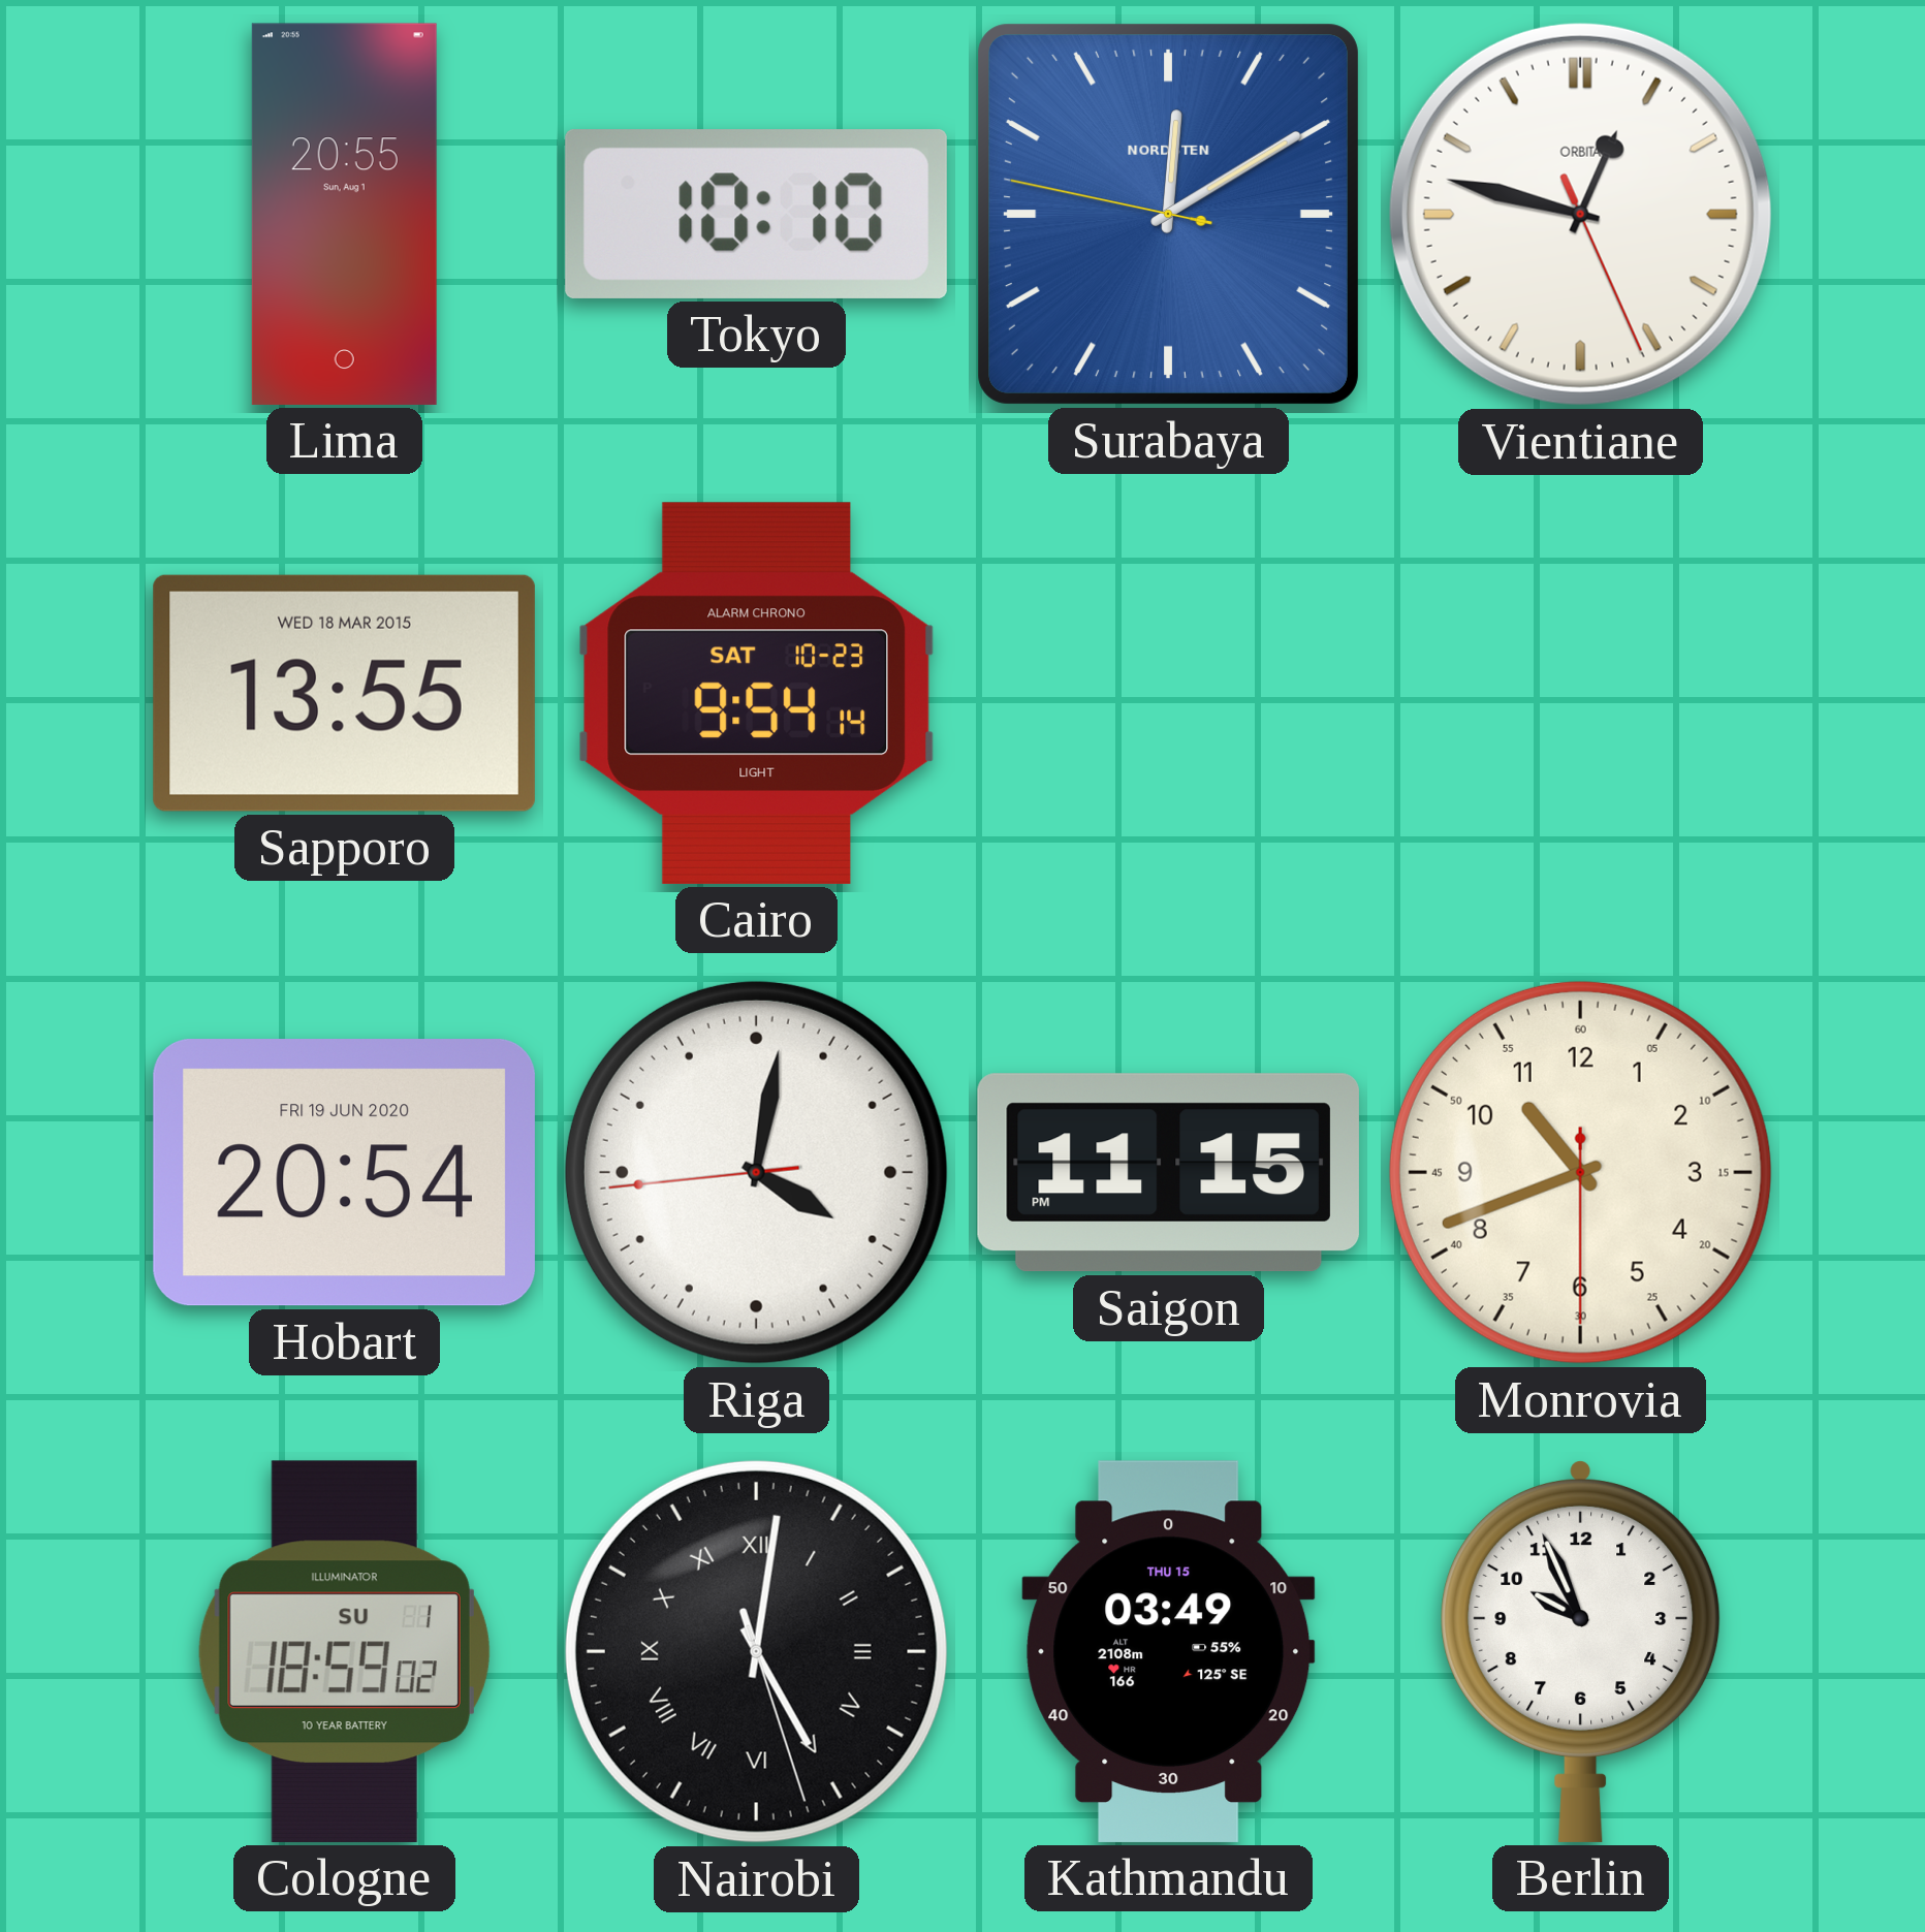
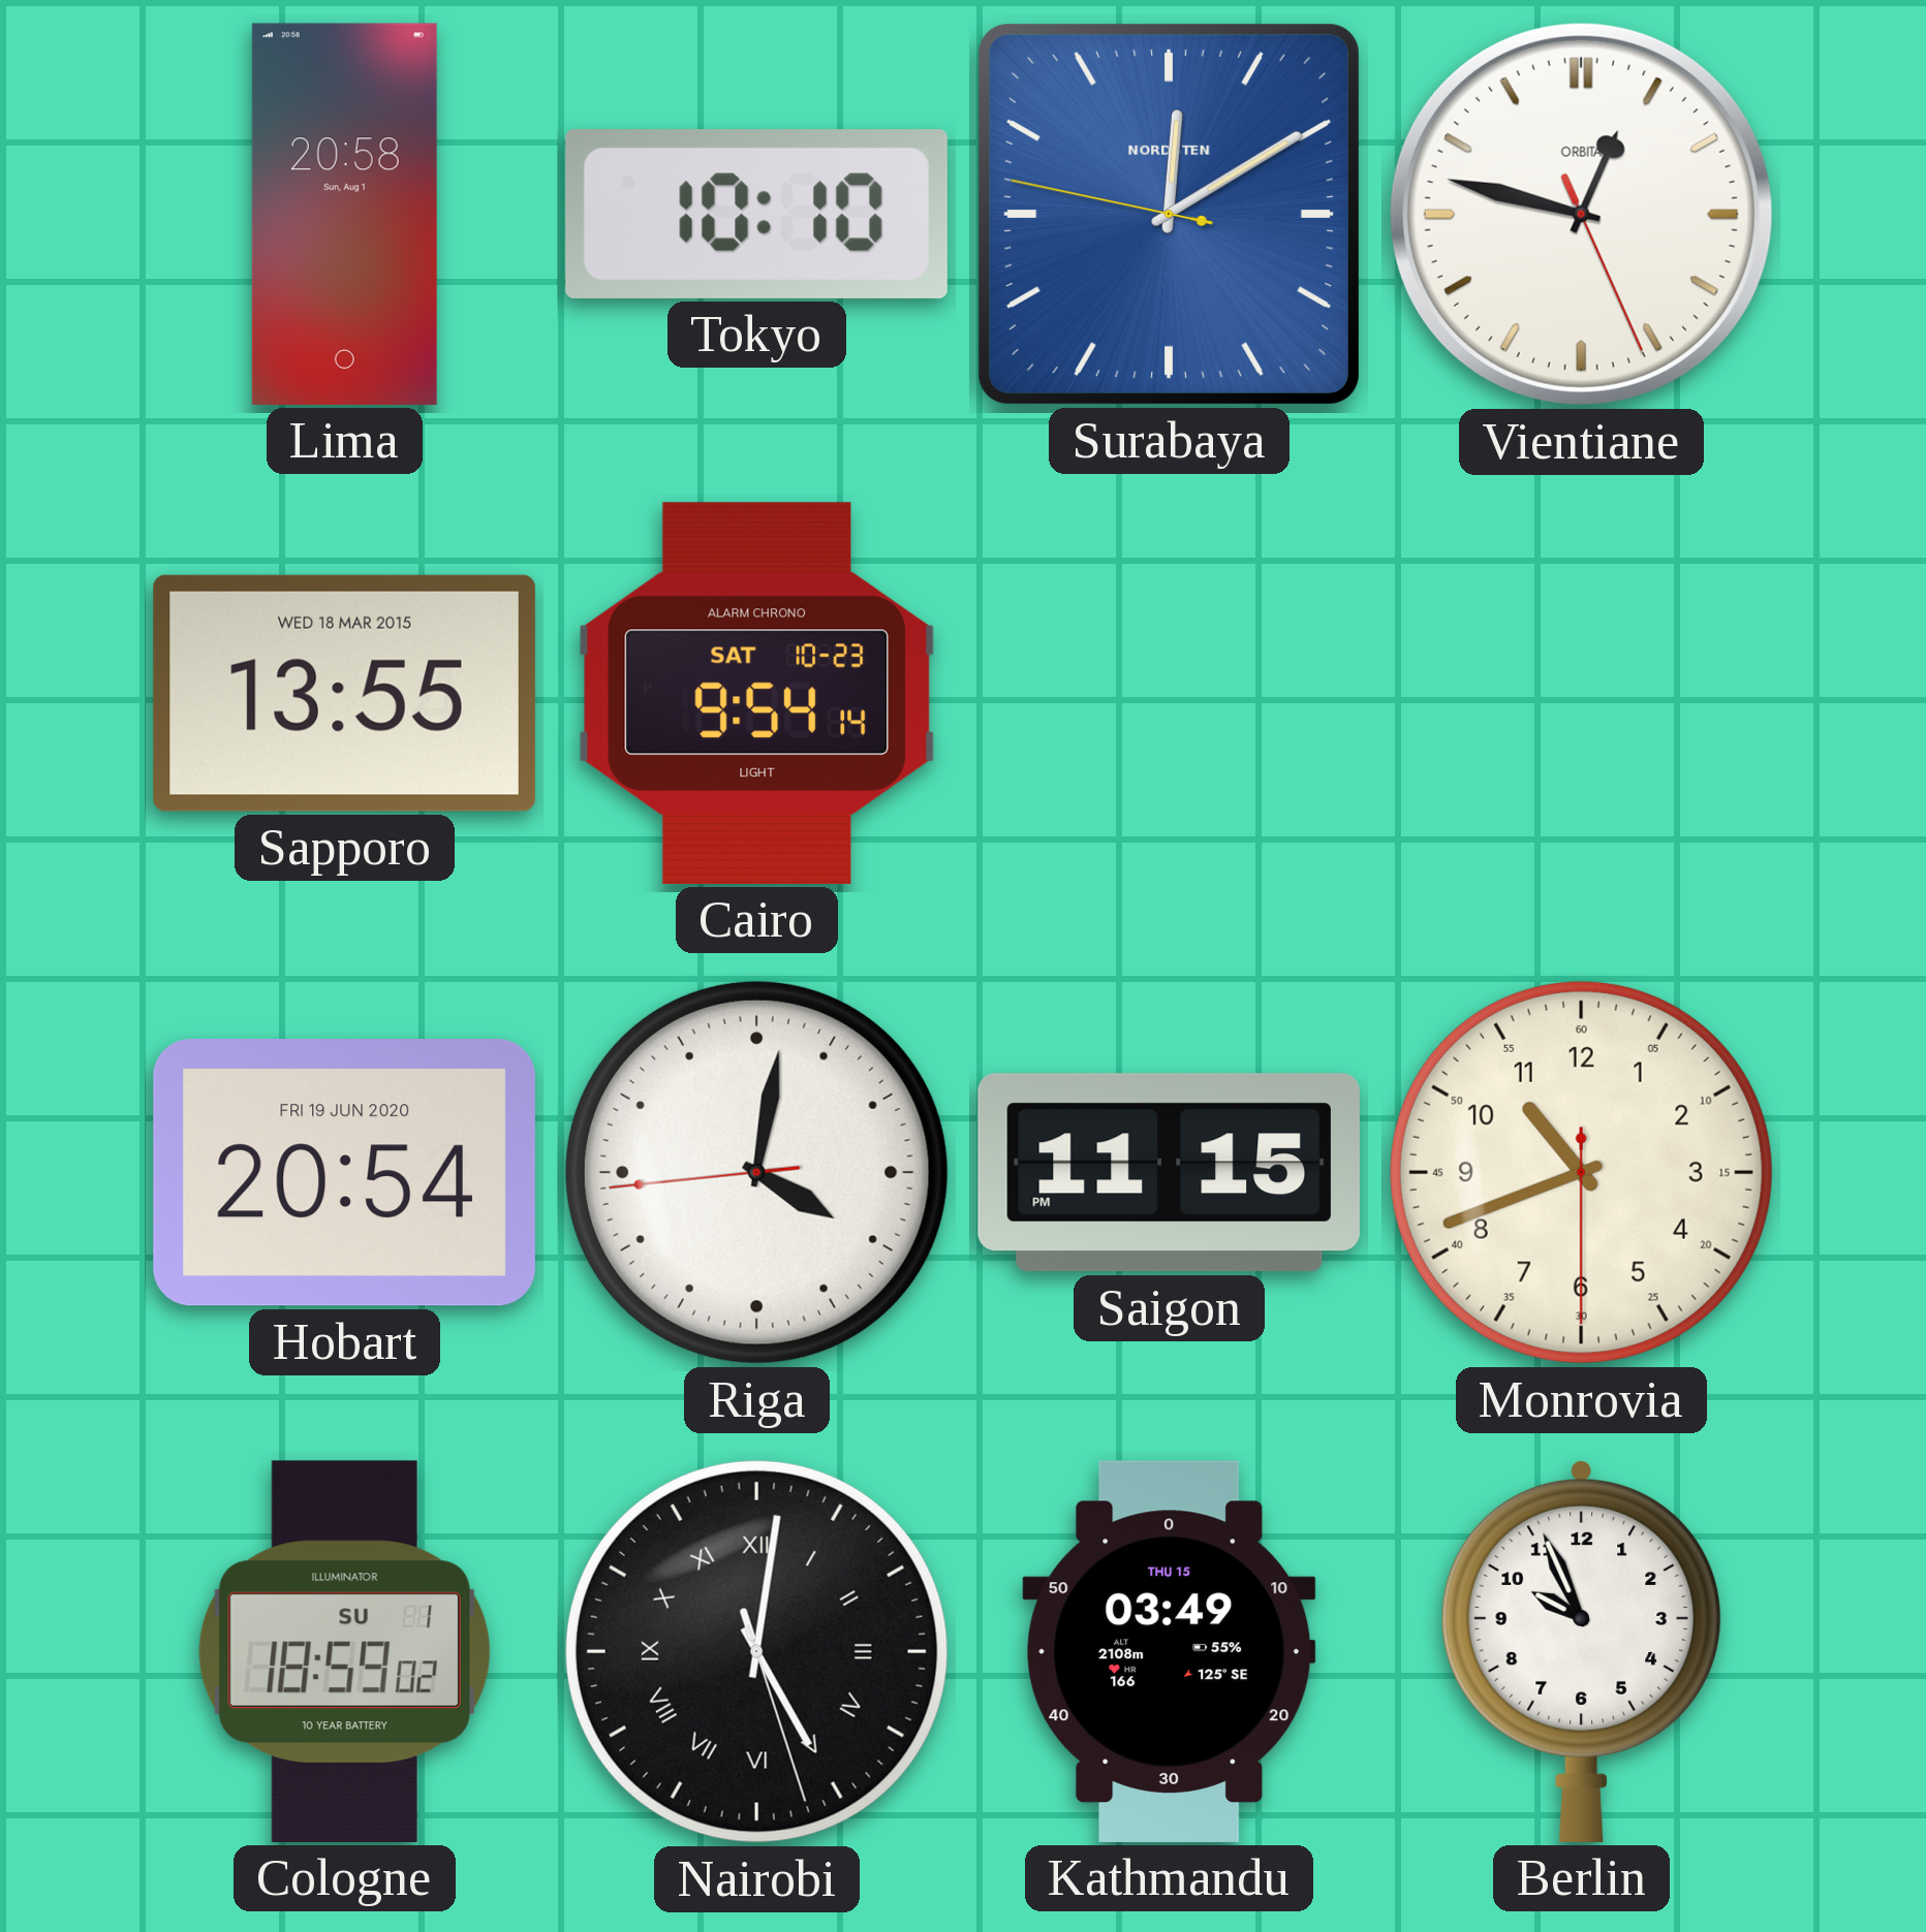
Lima: 20:55 -> 20:58
